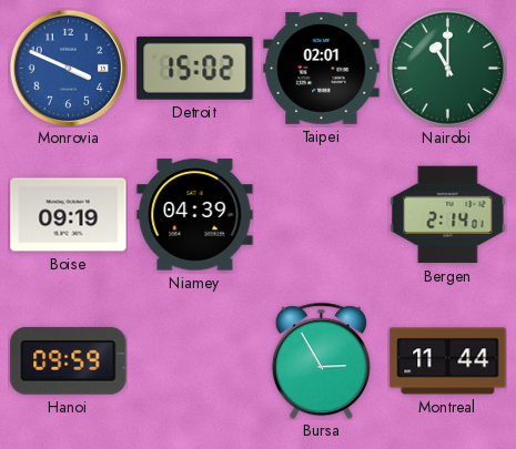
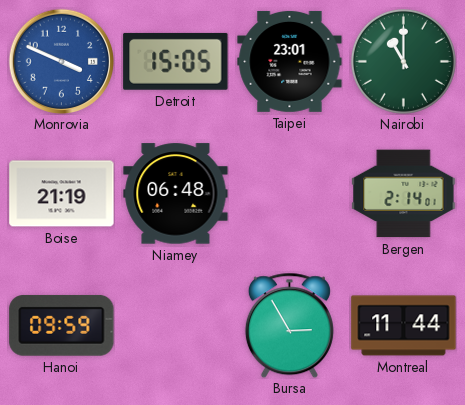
Detroit: 15:02 -> 15:05
Taipei: 02:01 -> 23:01
Boise: 09:19 -> 21:19
Niamey: 04:39 -> 06:48
